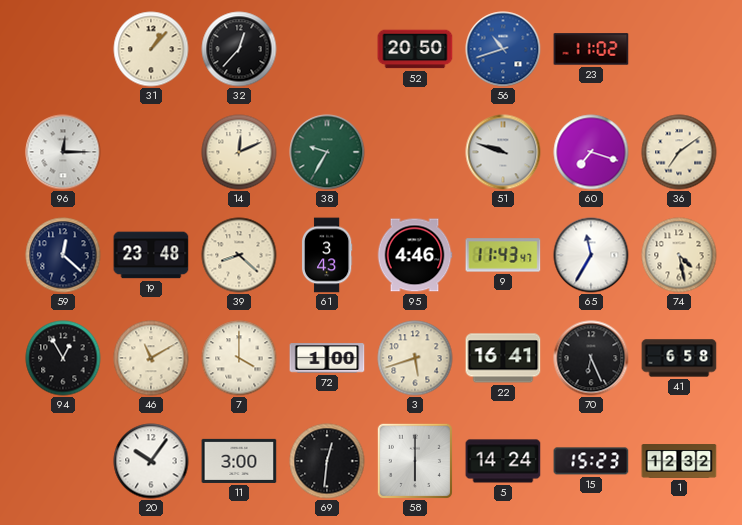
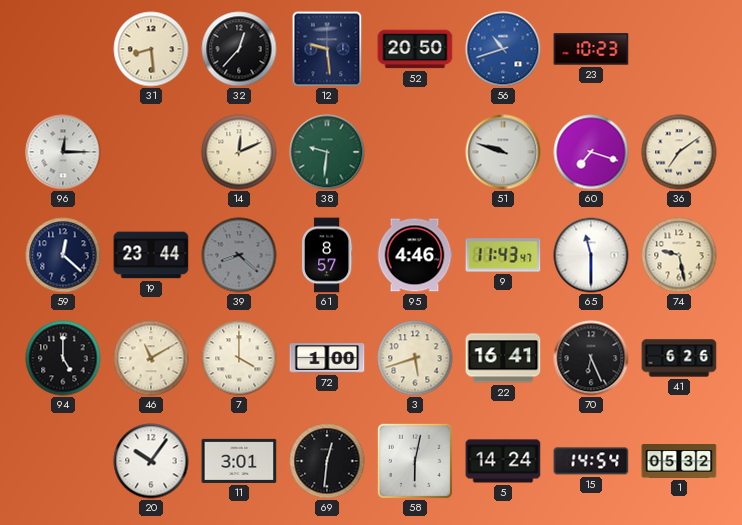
31: 1:07 -> 8:29
12: none -> 9:29
23: 11:02 -> 10:23
38: 9:35 -> 9:31
19: 23:48 -> 23:44
39 dial: cream -> grey
61: 3:43 -> 8:57
65: 11:35 -> 11:30
74: 4:28 -> 9:28
94: 12:55 -> 5:00
41: 6:58 -> 6:26
11: 3:00 -> 3:01
58: 6:00 -> 6:02
15: 15:23 -> 14:54
1: 12:32 -> 05:32
